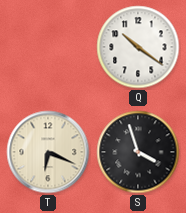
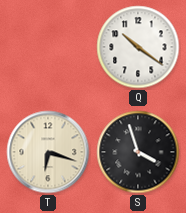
T: 6:19 -> 6:18
